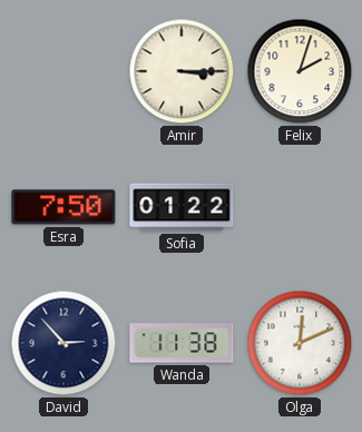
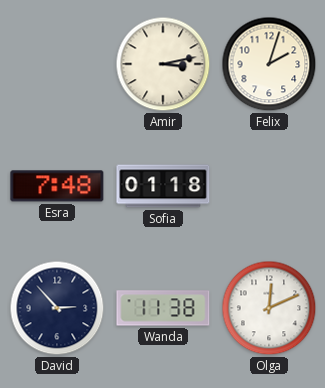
Amir: 3:15 -> 3:13
Esra: 7:50 -> 7:48
Sofia: 01:22 -> 01:18
